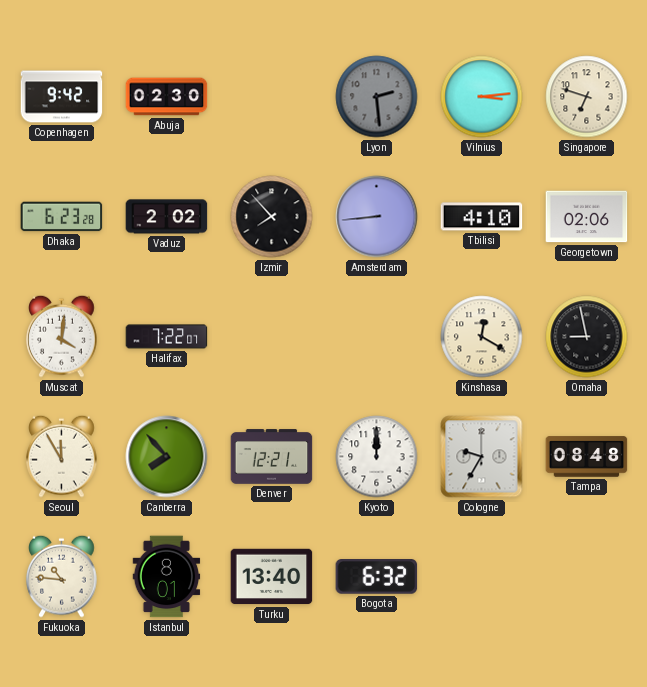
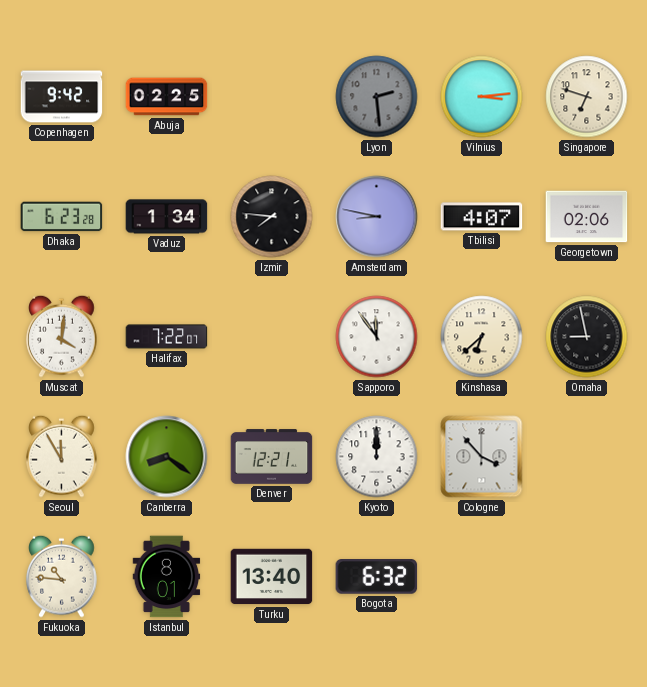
Abuja: 02:30 -> 02:25
Vaduz: 2:02 -> 1:34
Izmir: 7:53 -> 7:46
Amsterdam: 8:44 -> 8:47
Tbilisi: 4:10 -> 4:07
Sapporo: none -> 11:54
Kinshasa: 12:20 -> 6:38
Canberra: 7:53 -> 8:21
Cologne: 9:35 -> 3:53
Tampa: 08:48 -> none
